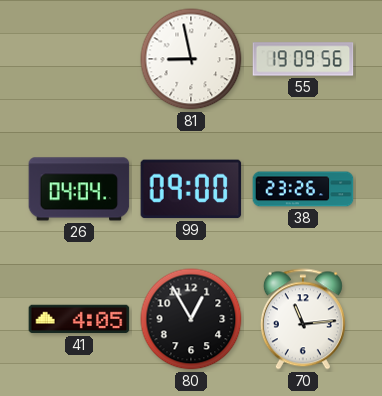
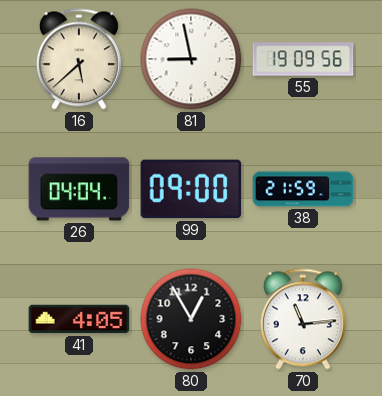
16: none -> 5:38
38: 23:26 -> 21:59
